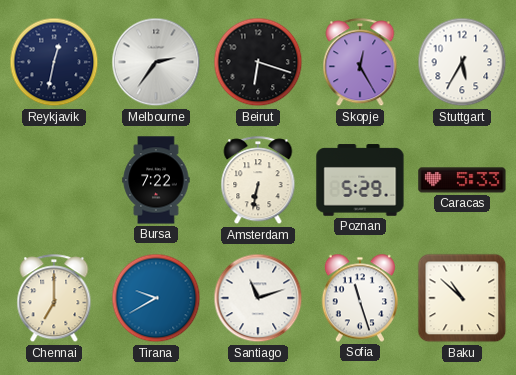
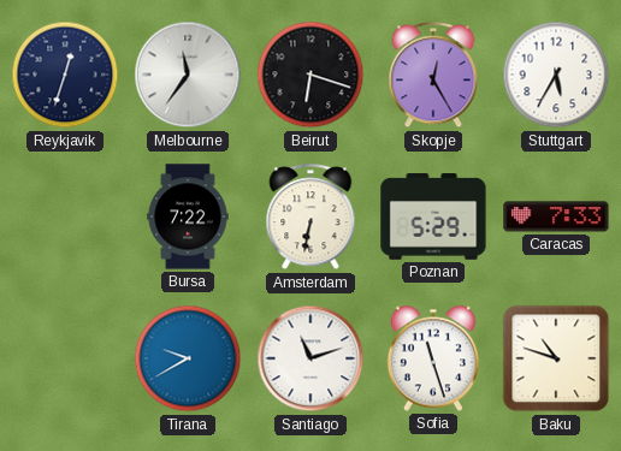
Reykjavik: 12:32 -> 12:33
Melbourne: 2:36 -> 11:36
Caracas: 5:33 -> 7:33
Chennai: 7:00 -> none
Baku: 10:52 -> 10:48
